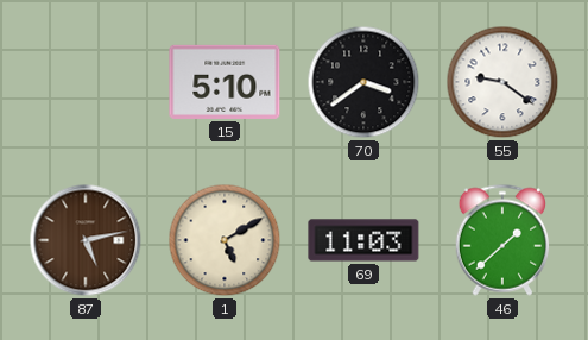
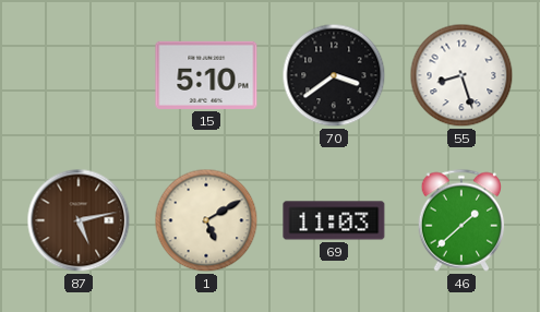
55: 9:21 -> 8:27
